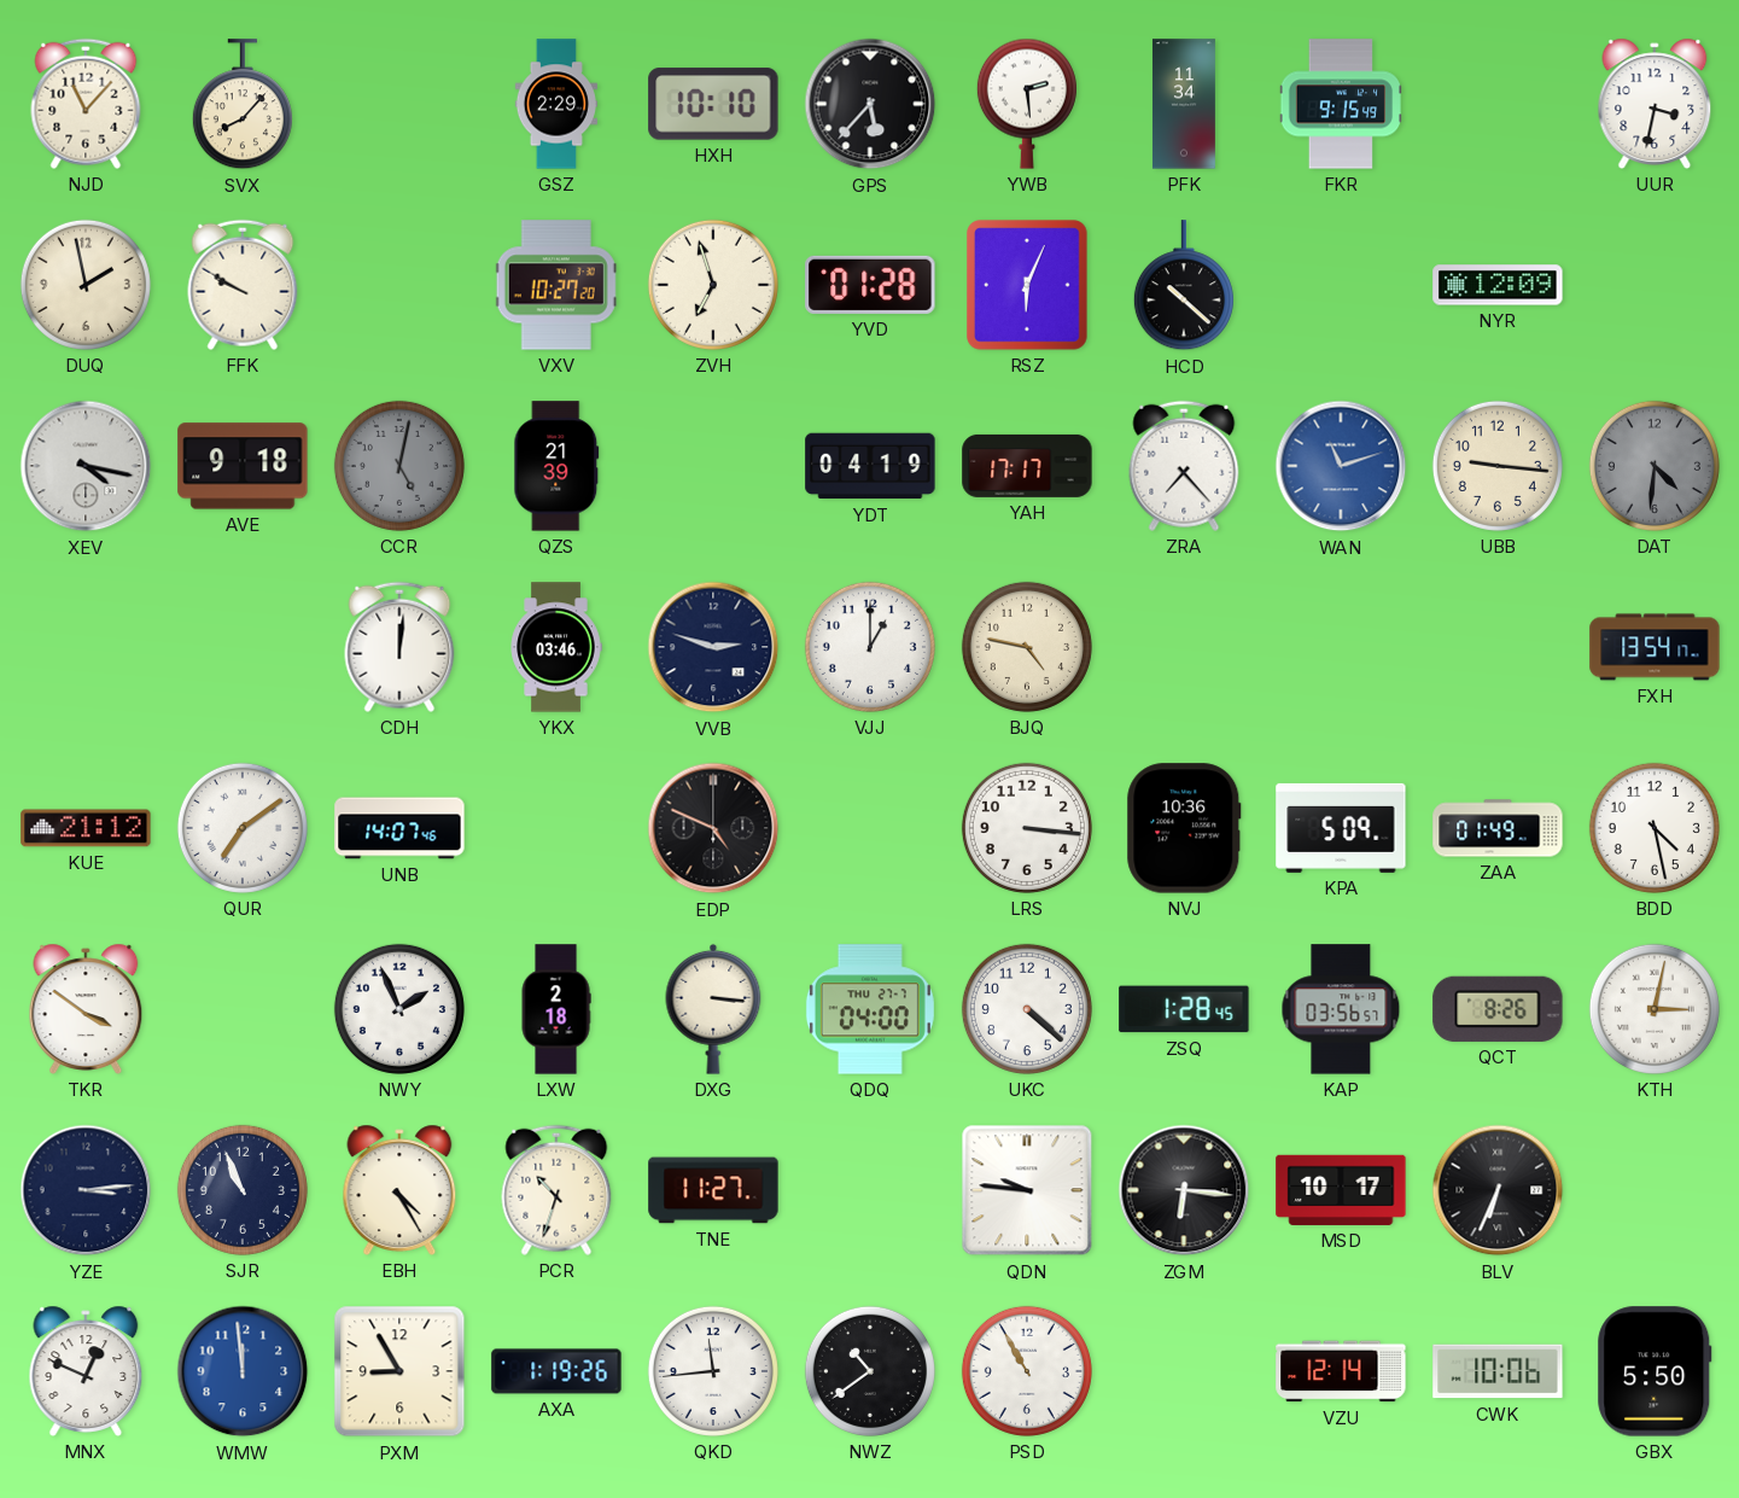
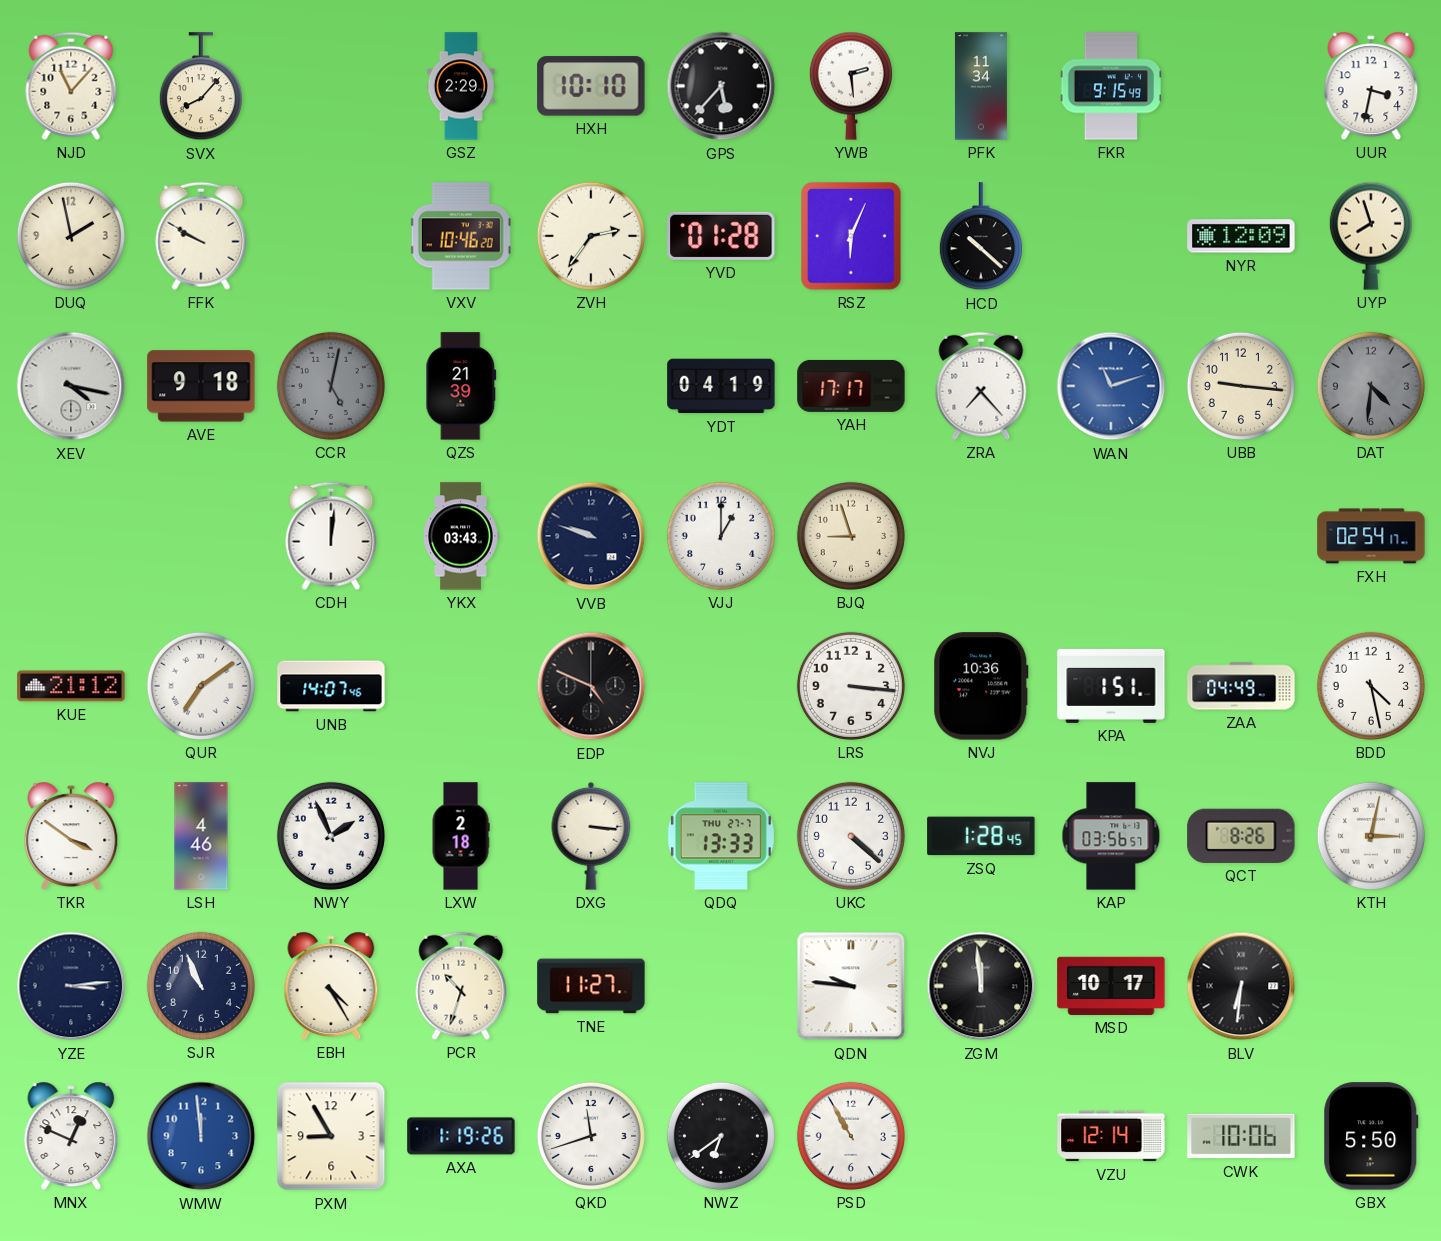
VXV: 10:27 -> 10:46
ZVH: 6:57 -> 2:36
UYP: none -> 7:57
YKX: 03:46 -> 03:43
VVB: 2:48 -> 9:48
BJQ: 4:47 -> 8:57
FXH: 13:54 -> 02:54
KPA: 5:09 -> 1:51
ZAA: 01:49 -> 04:49
LSH: none -> 4:46
QDQ: 04:00 -> 13:33
ZGM: 6:16 -> 11:59
BLV: 6:34 -> 6:31
QKD: 11:44 -> 11:42
NWZ: 10:39 -> 6:39
